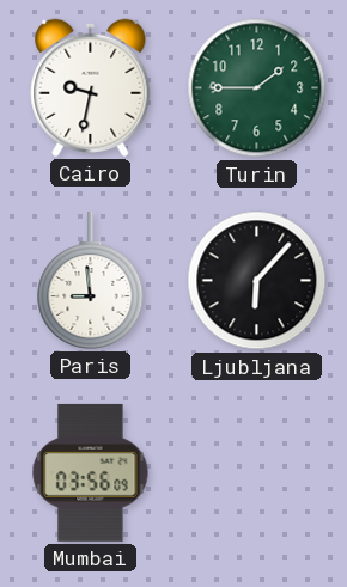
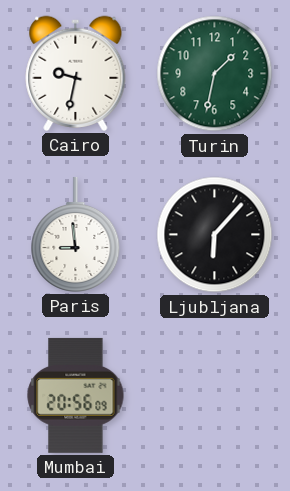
Turin: 1:45 -> 1:32
Mumbai: 03:56 -> 20:56
